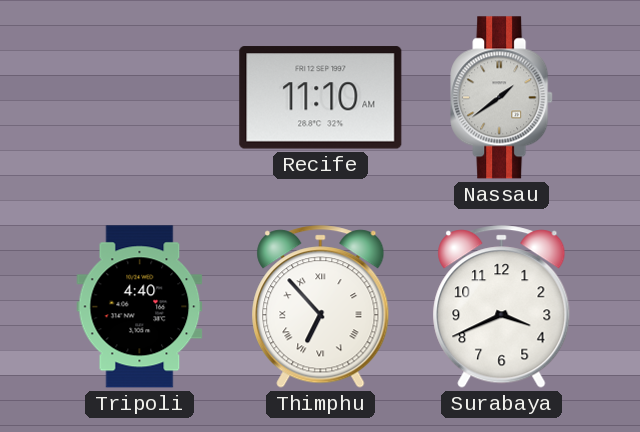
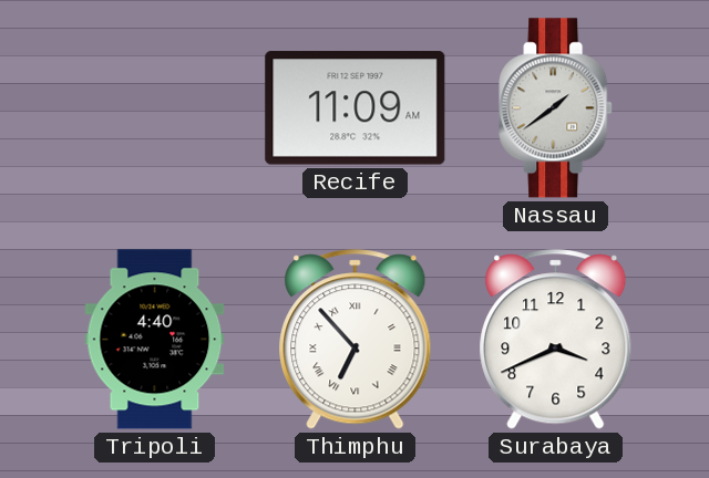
Recife: 11:10 -> 11:09
